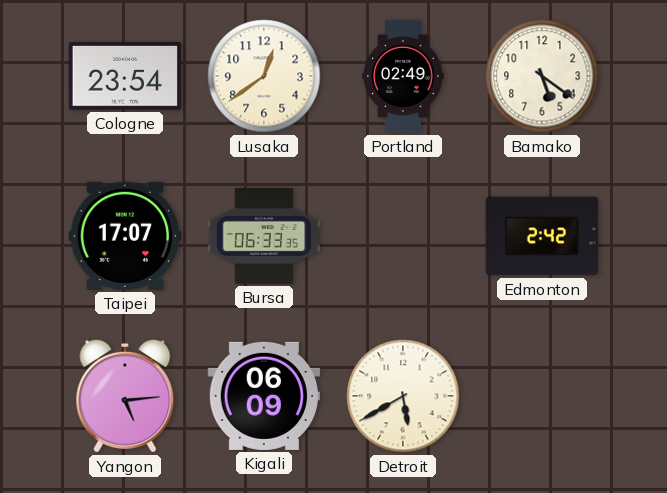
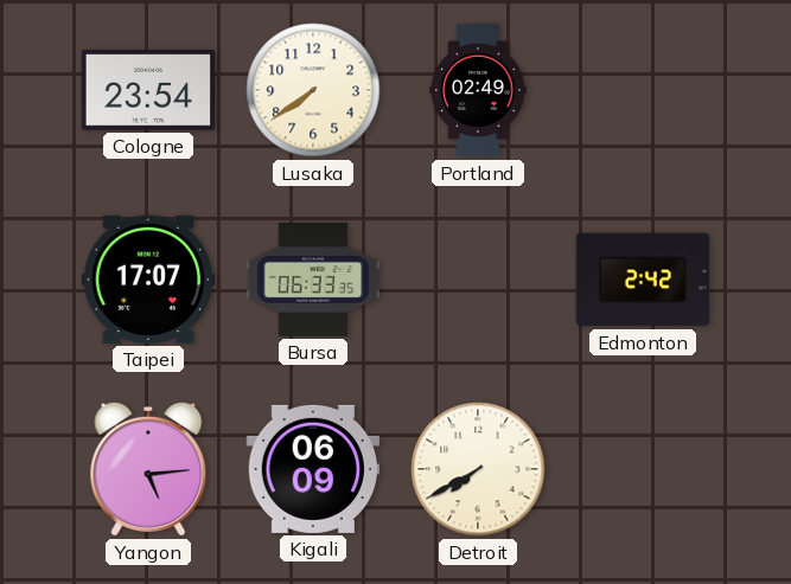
Lusaka: 12:39 -> 7:39
Bamako: 5:21 -> none
Detroit: 5:40 -> 7:40
